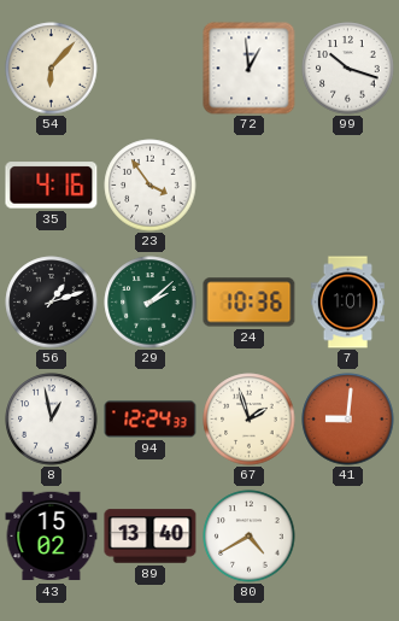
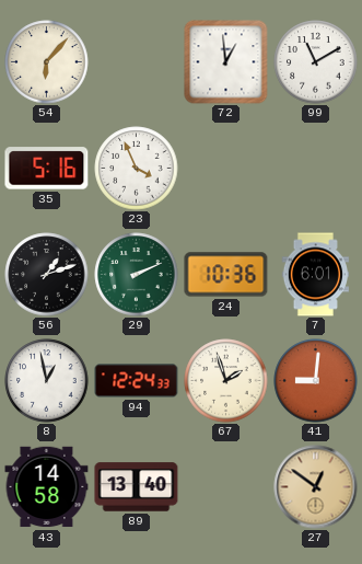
99: 10:18 -> 11:10
35: 4:16 -> 5:16
23: 3:54 -> 3:56
29: 2:08 -> 2:11
7: 1:01 -> 6:01
43: 15:02 -> 14:58
80: 4:40 -> none
27: none -> 12:51
